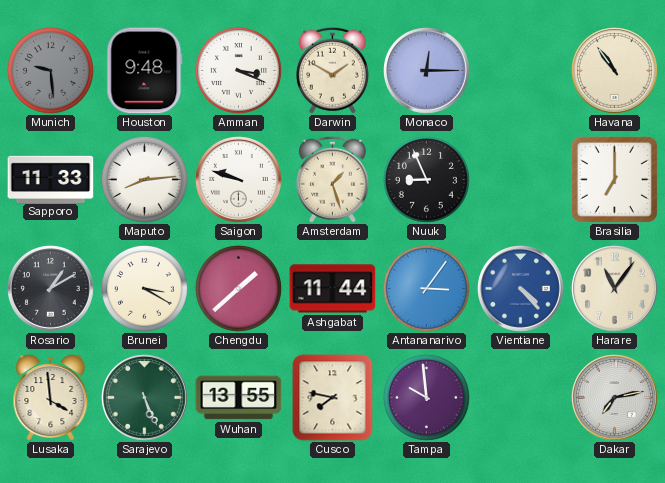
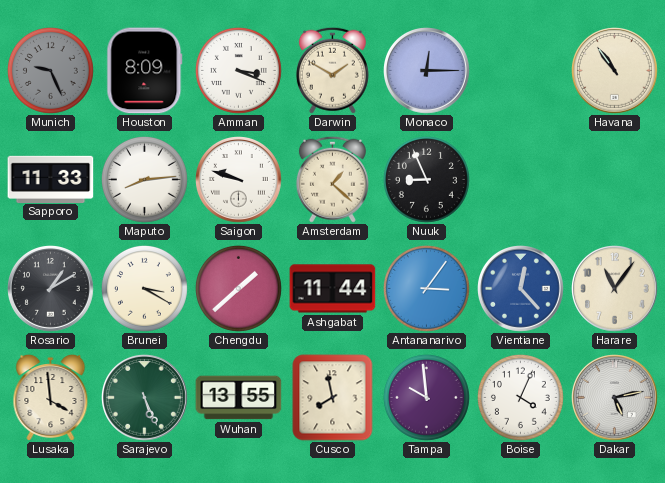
Munich: 9:29 -> 9:26
Houston: 9:48 -> 8:09
Amsterdam: 1:27 -> 1:22
Brasilia: 7:00 -> none
Vientiane: 4:23 -> 12:23
Cusco: 7:47 -> 7:58
Boise: none -> 4:04
Dakar: 7:13 -> 5:13
